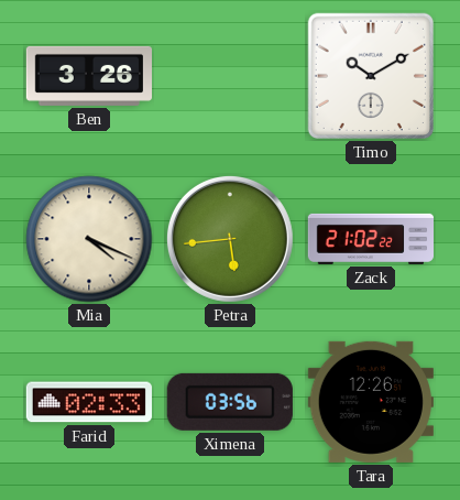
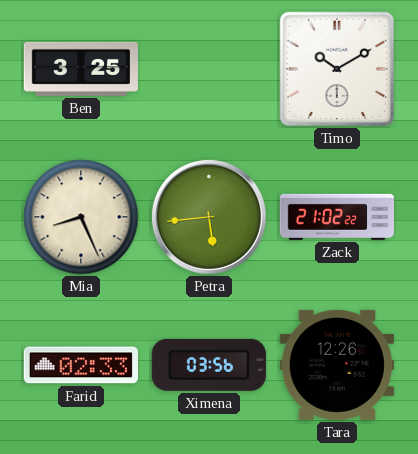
Ben: 3:26 -> 3:25
Mia: 4:19 -> 8:26
